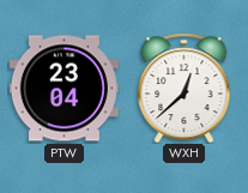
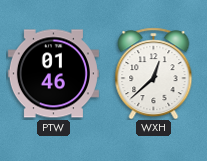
PTW: 23:04 -> 01:46
